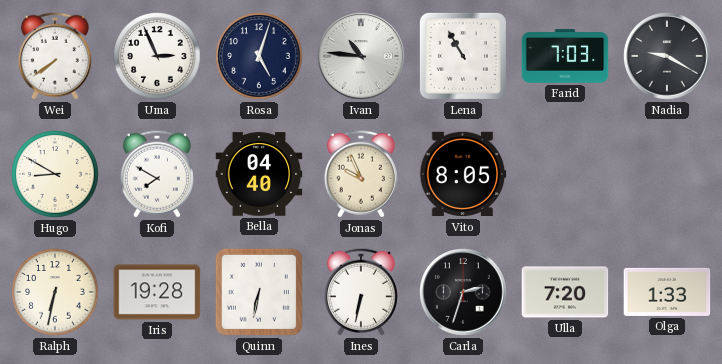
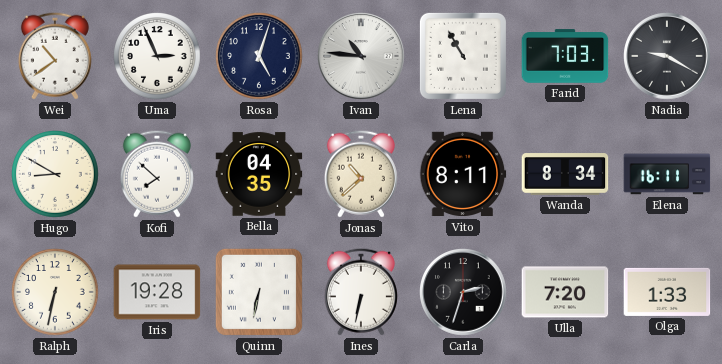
Wei: 7:39 -> 10:39
Kofi: 7:50 -> 7:52
Bella: 04:40 -> 04:35
Jonas: 9:56 -> 10:38
Vito: 8:05 -> 8:11
Wanda: none -> 8:34
Elena: none -> 16:11
